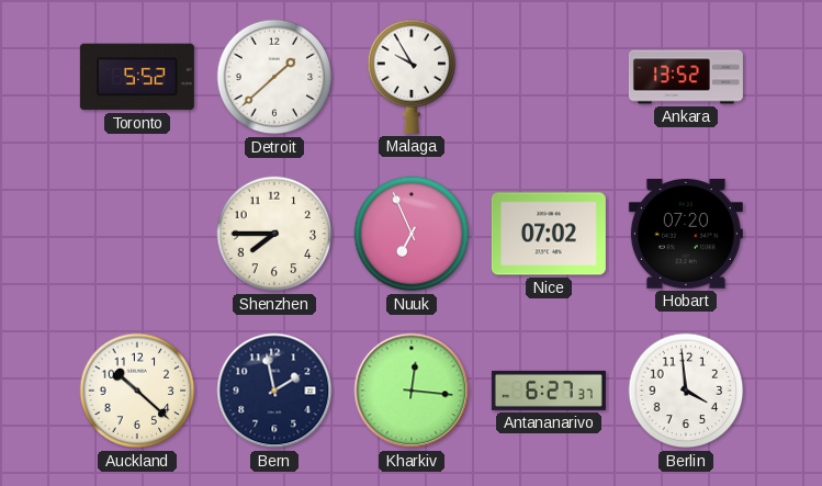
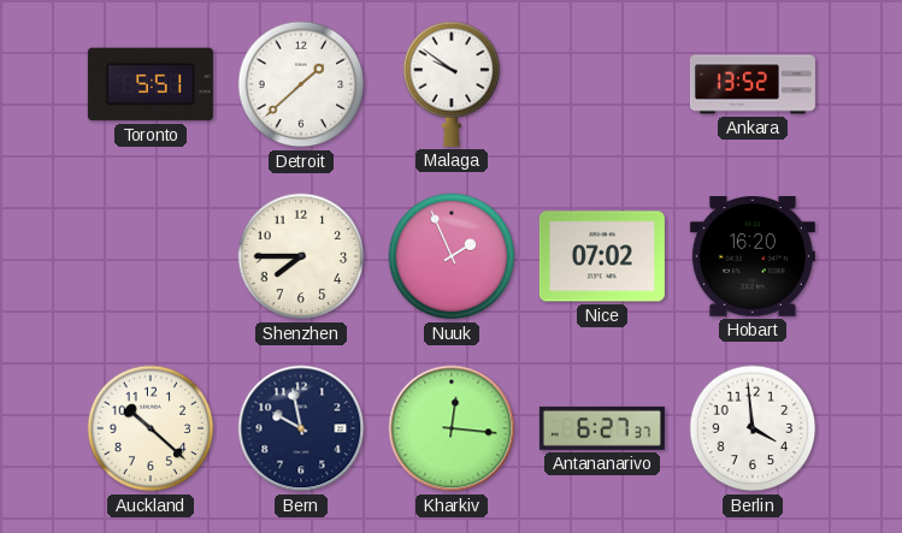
Toronto: 5:52 -> 5:51
Malaga: 9:55 -> 9:51
Nuuk: 6:56 -> 1:56
Hobart: 07:20 -> 16:20
Bern: 1:58 -> 9:58
